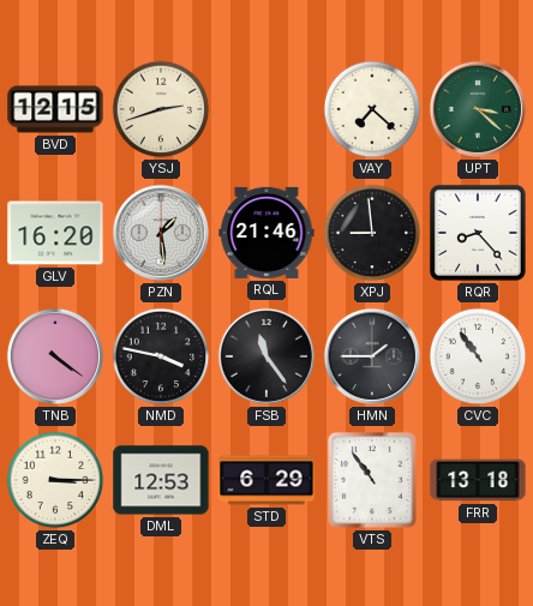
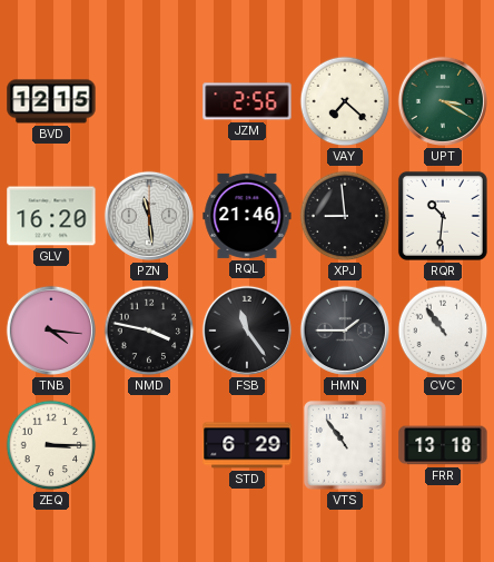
YSJ: 2:42 -> none
JZM: none -> 2:56
UPT: 3:22 -> 3:20
PZN: 1:29 -> 11:29
RQR: 8:23 -> 10:31
TNB: 4:21 -> 4:16
DML: 12:53 -> none
